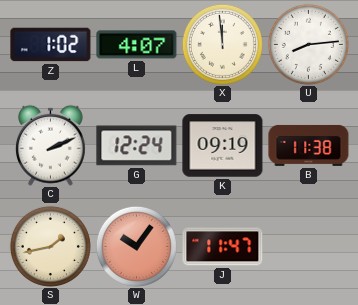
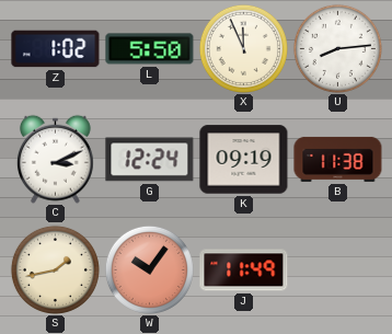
L: 4:07 -> 5:50
X: 11:59 -> 11:56
C: 2:11 -> 3:11
J: 11:47 -> 11:49
